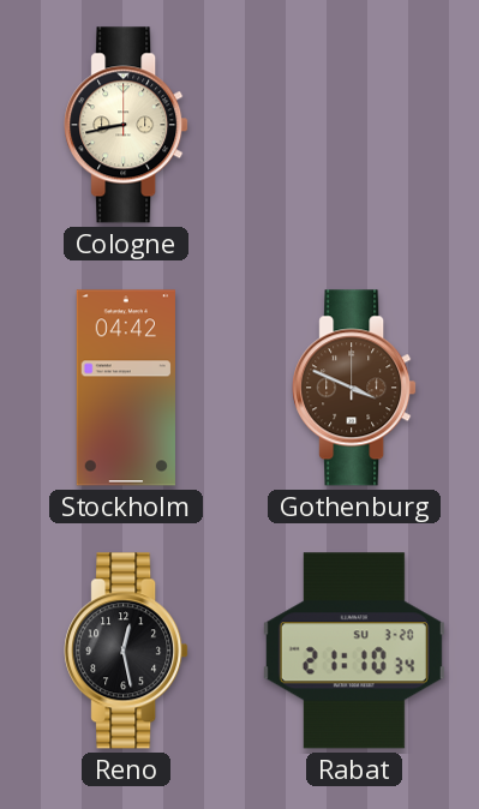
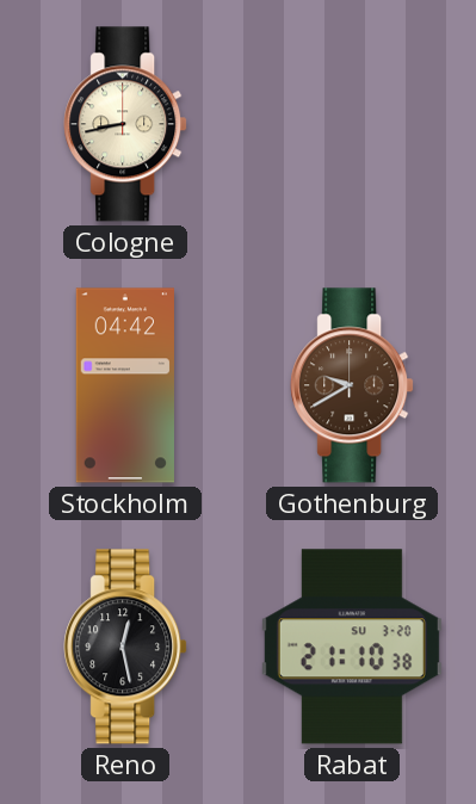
Gothenburg: 3:49 -> 9:40
Rabat: 21:10:34 -> 21:10:38
